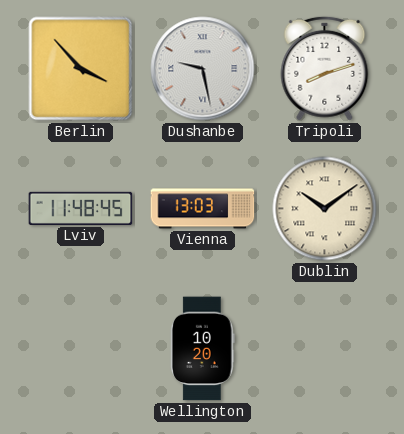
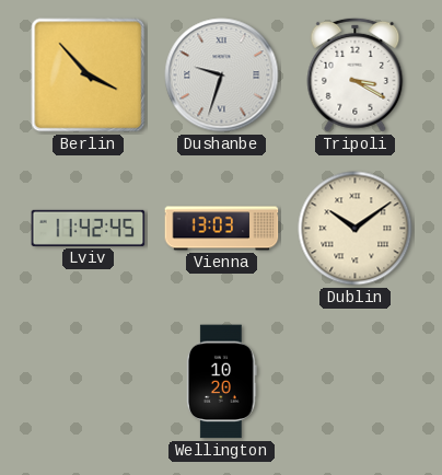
Dushanbe: 9:28 -> 9:33
Tripoli: 8:12 -> 3:20
Lviv: 11:48 -> 11:42
